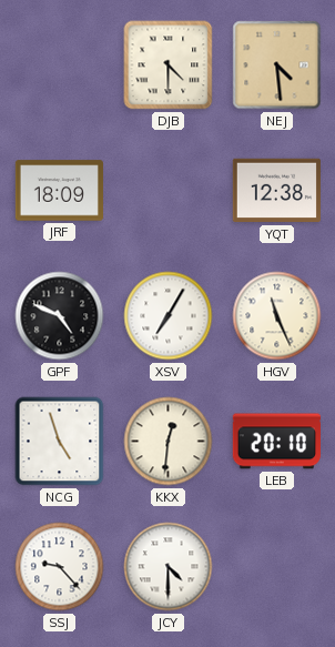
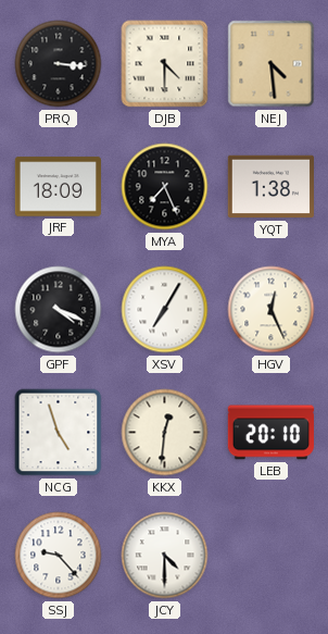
PRQ: none -> 3:16
MYA: none -> 7:26
YQT: 12:38 -> 1:38
GPF: 4:49 -> 4:19
HGV: 11:26 -> 12:26
